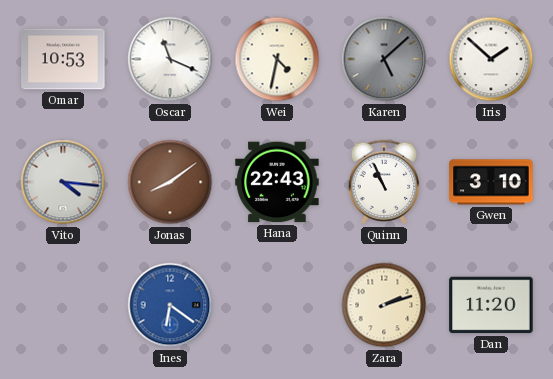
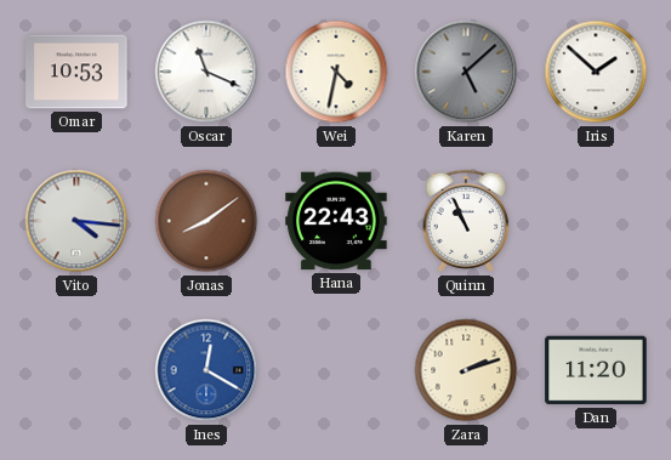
Gwen: 3:10 -> none
Ines: 6:21 -> 12:20
